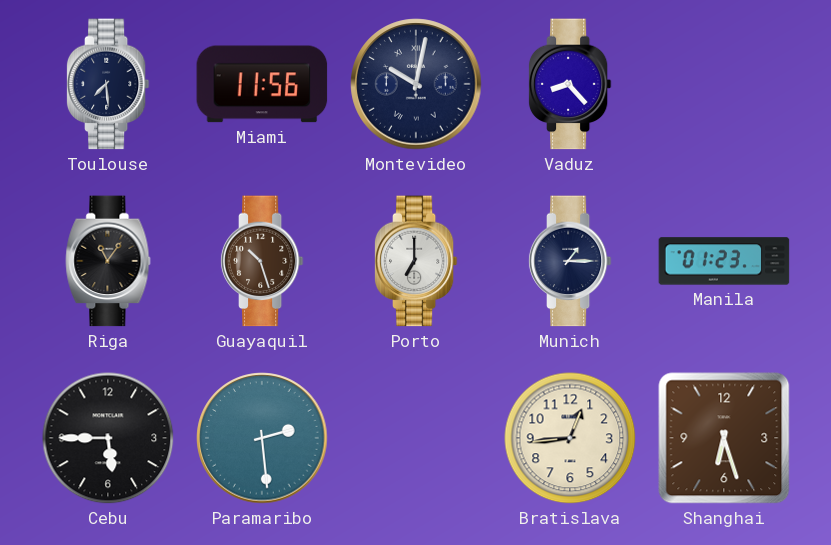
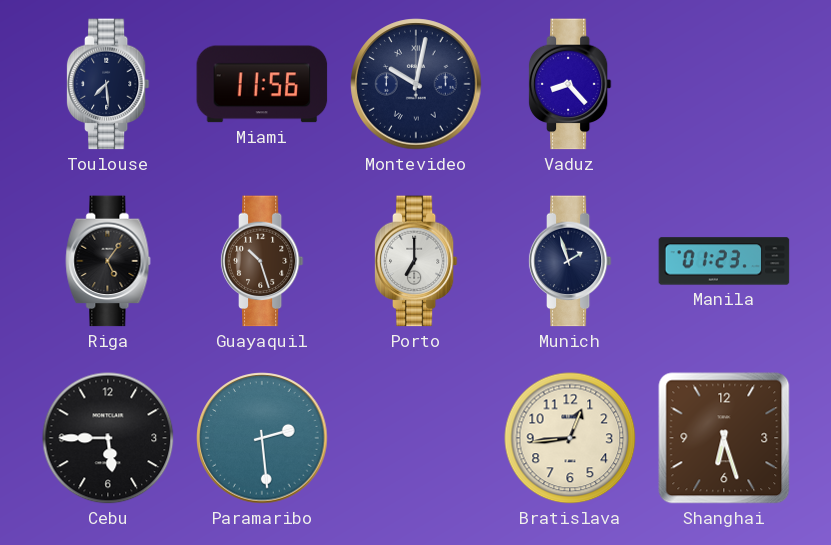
Riga: 11:06 -> 5:06
Munich: 1:15 -> 1:57
